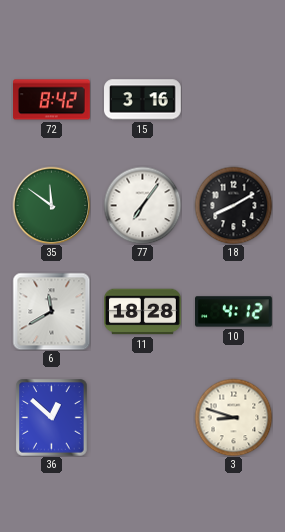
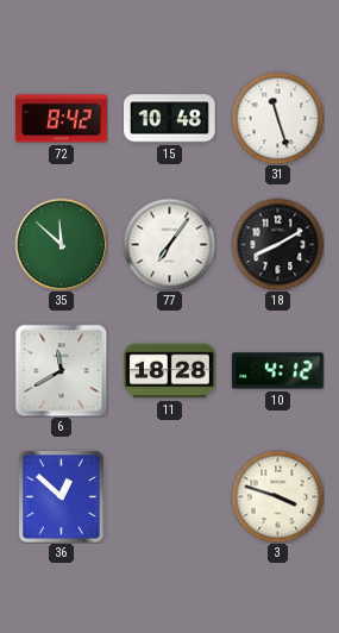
15: 3:16 -> 10:48
31: none -> 11:27
35: 11:51 -> 11:52
3: 8:48 -> 3:48
